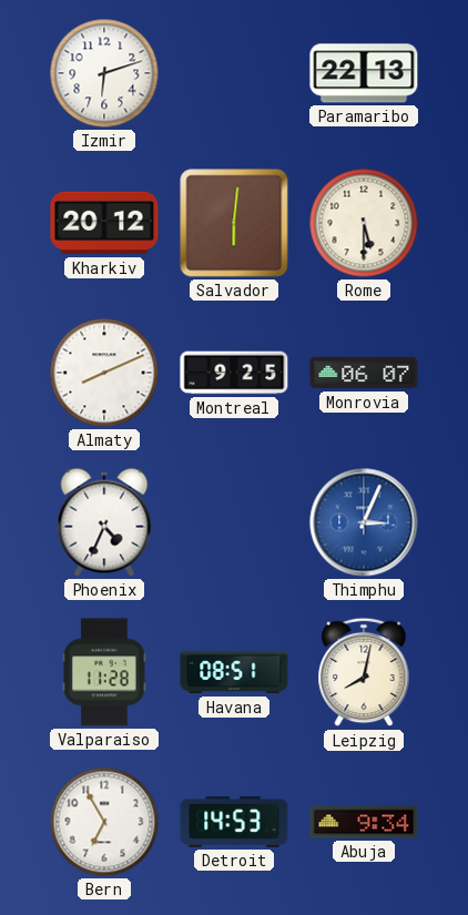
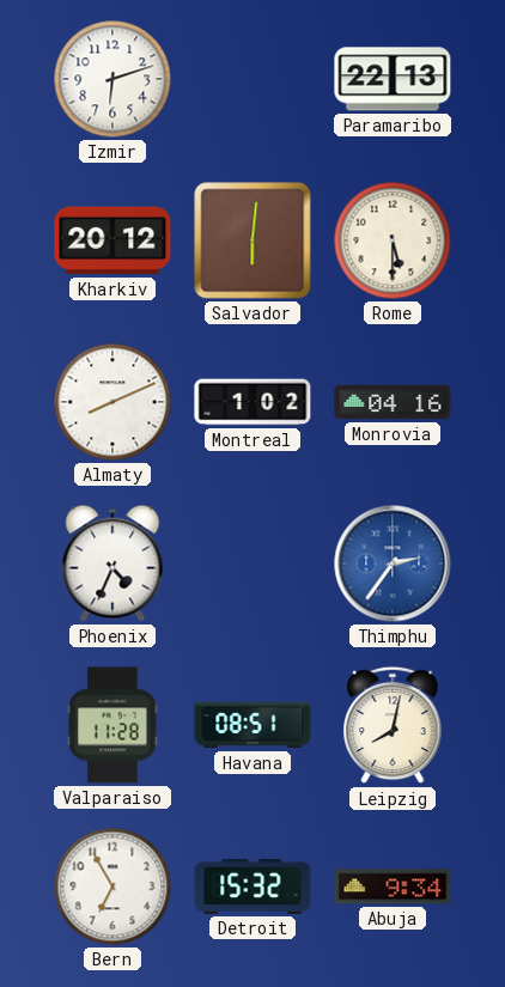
Montreal: 9:25 -> 1:02
Monrovia: 06:07 -> 04:16
Thimphu: 3:04 -> 2:36
Detroit: 14:53 -> 15:32
